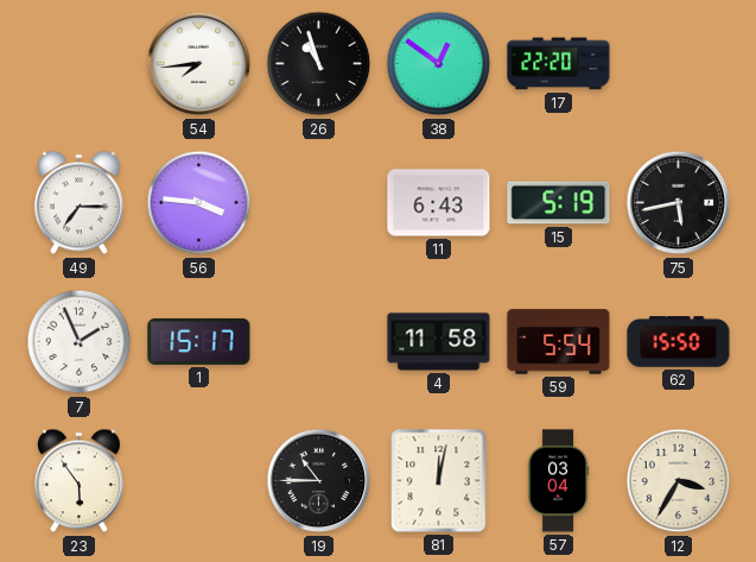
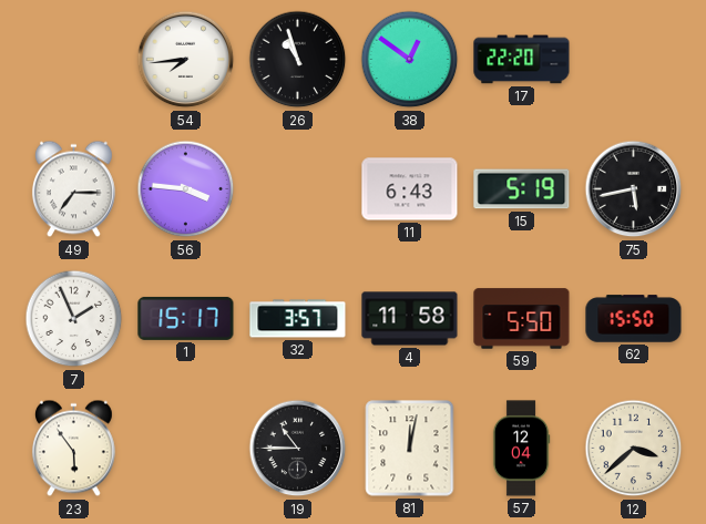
32: none -> 3:57
59: 5:54 -> 5:50
57: 03:04 -> 12:04
12: 3:35 -> 3:38
